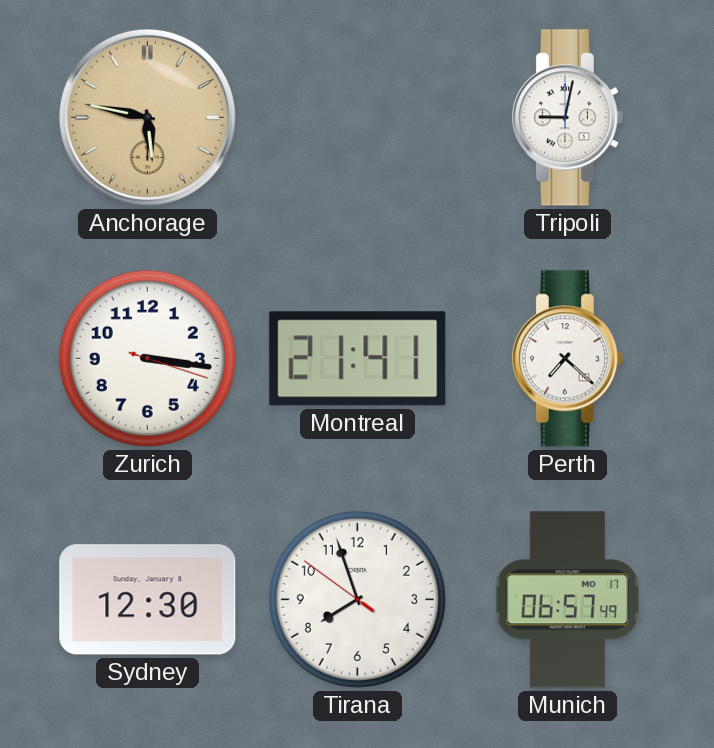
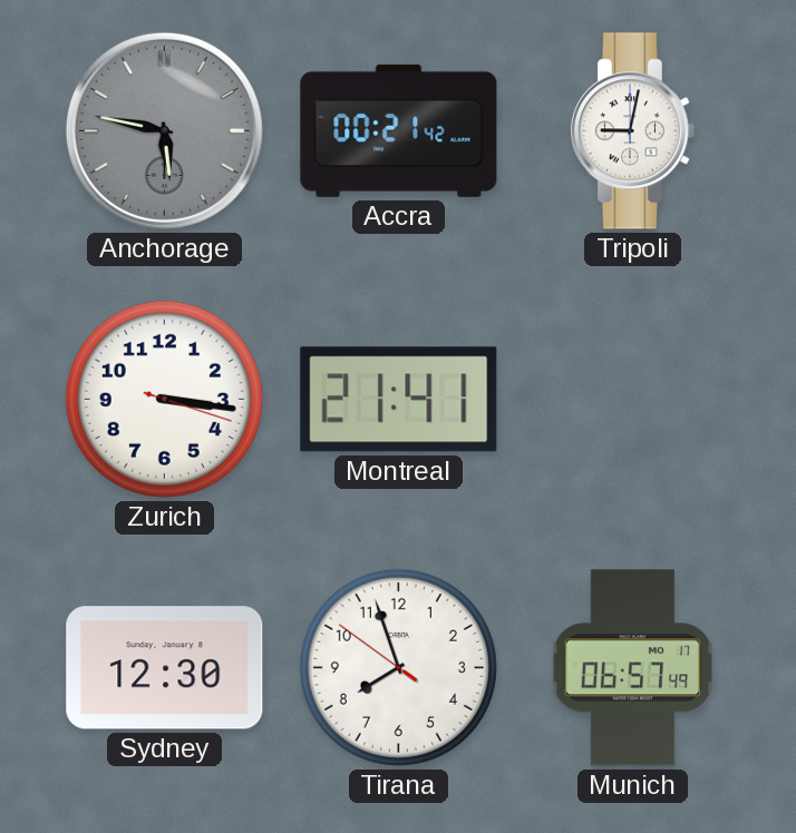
Anchorage dial: champagne -> grey
Accra: none -> 00:21
Perth: 7:22 -> none
